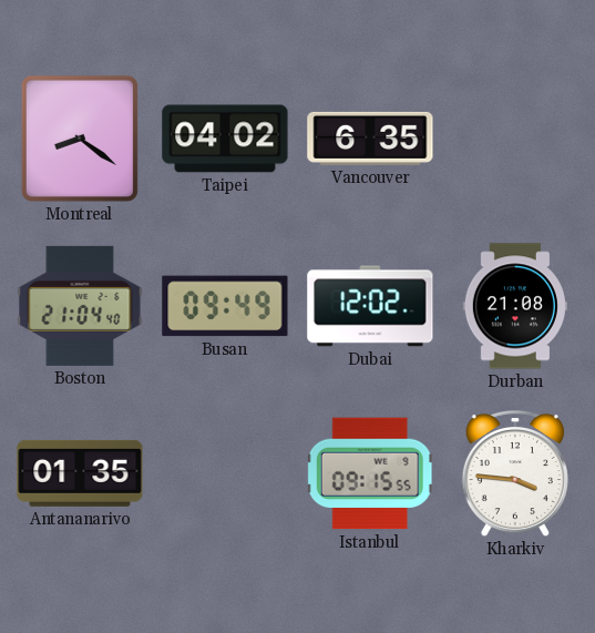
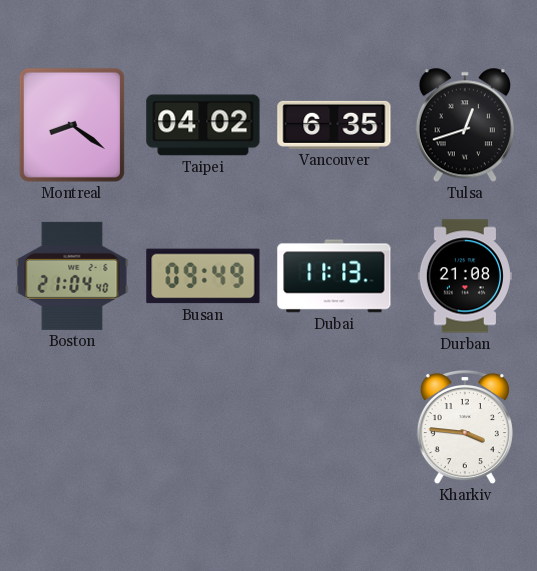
Tulsa: none -> 12:42
Dubai: 12:02 -> 11:13
Antananarivo: 01:35 -> none
Istanbul: 09:15 -> none
